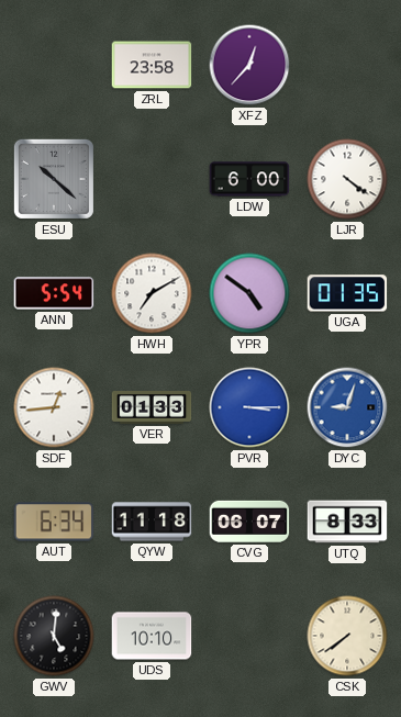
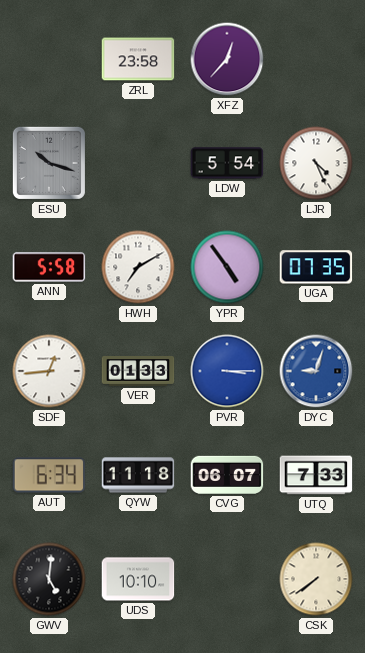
ESU: 10:22 -> 10:18
LDW: 6:00 -> 5:54
LJR: 4:21 -> 4:26
ANN: 5:54 -> 5:58
YPR: 4:51 -> 4:54
UGA: 01:35 -> 07:35
UTQ: 8:33 -> 7:33
